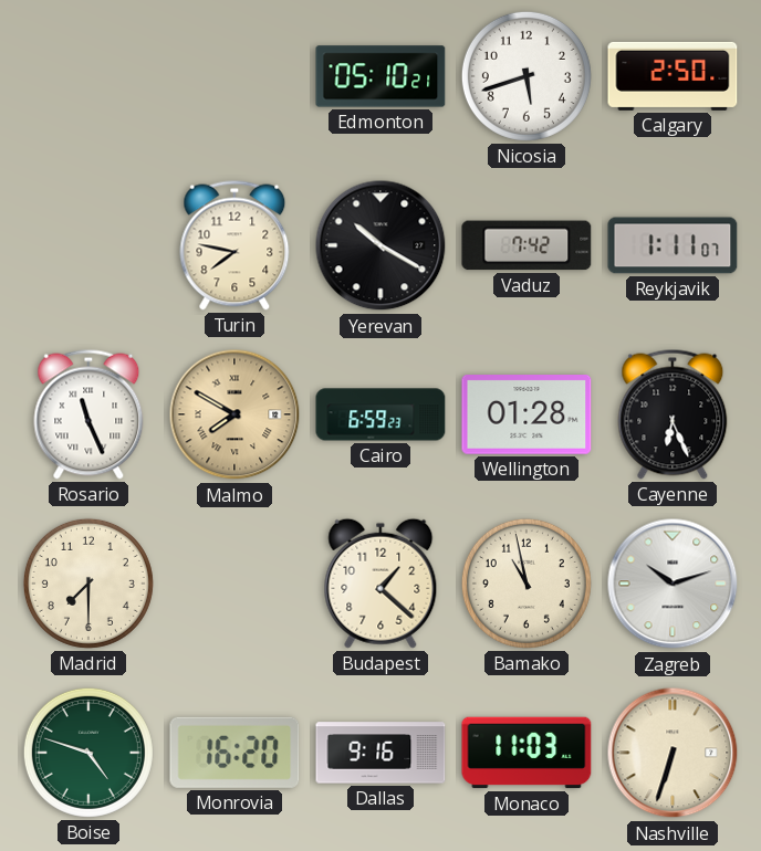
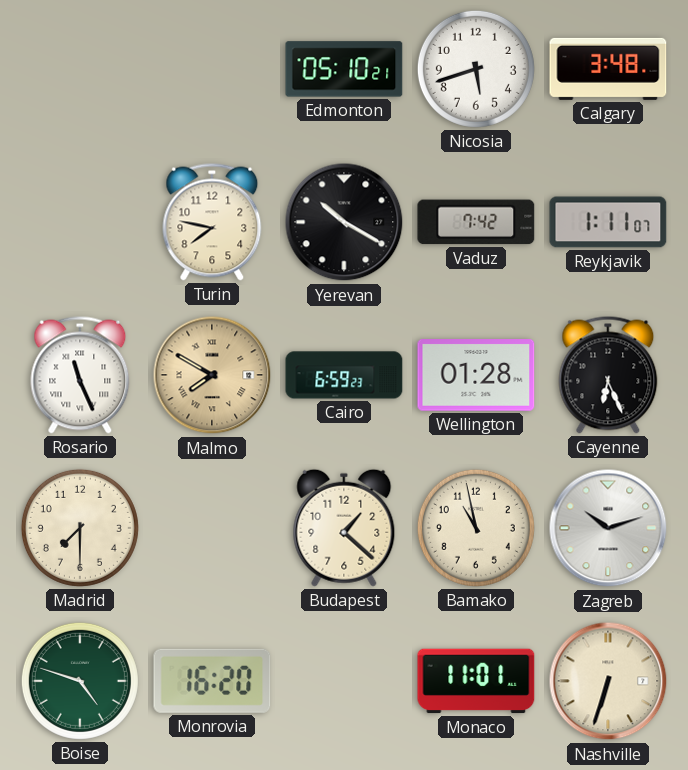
Calgary: 2:50 -> 3:48
Dallas: 9:16 -> none
Monaco: 11:03 -> 11:01
